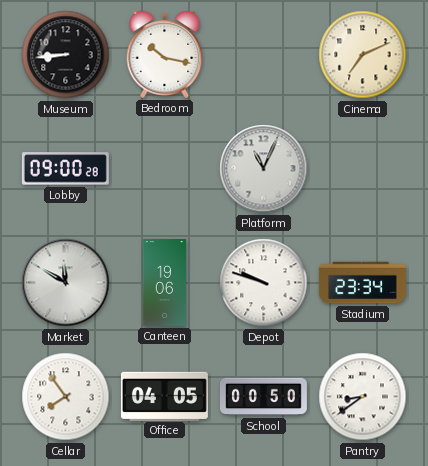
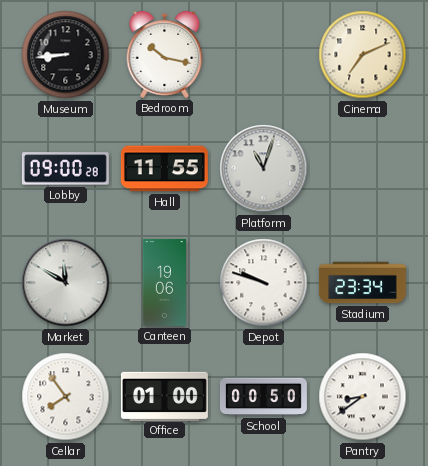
Hall: none -> 11:55
Platform: 11:04 -> 11:03
Office: 04:05 -> 01:00
